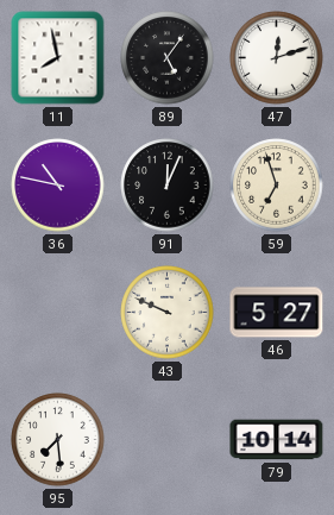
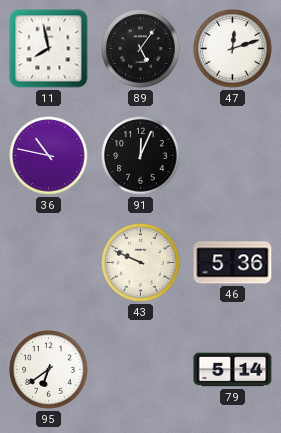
59: 6:57 -> none
46: 5:27 -> 5:36
95: 7:29 -> 6:39
79: 10:14 -> 5:14
